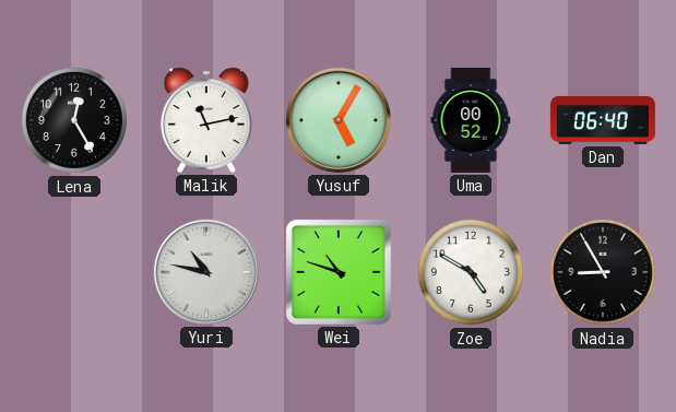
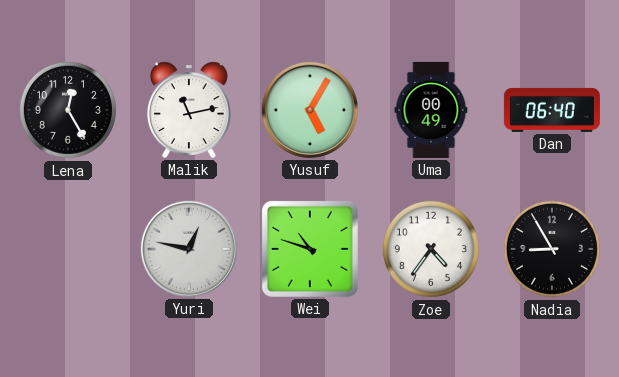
Uma: 00:52 -> 00:49
Yuri: 10:47 -> 12:47
Zoe: 4:50 -> 4:36
